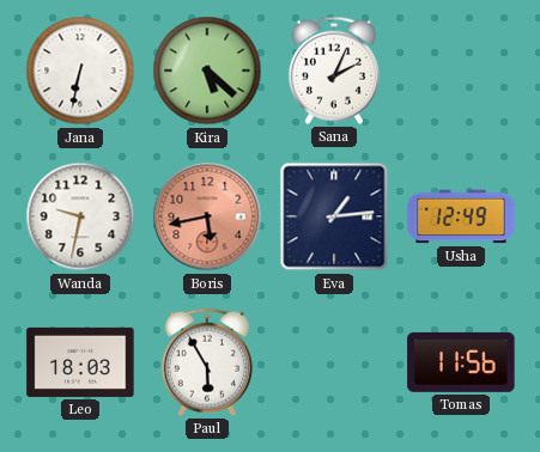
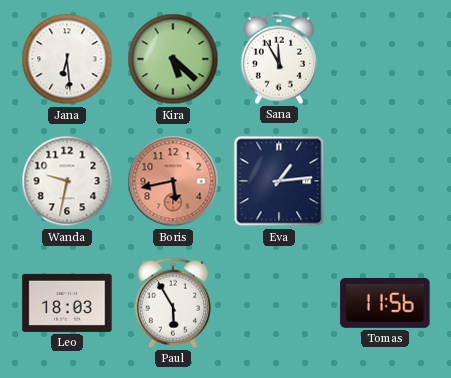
Jana: 6:32 -> 6:29
Sana: 2:04 -> 11:55
Usha: 12:49 -> none
